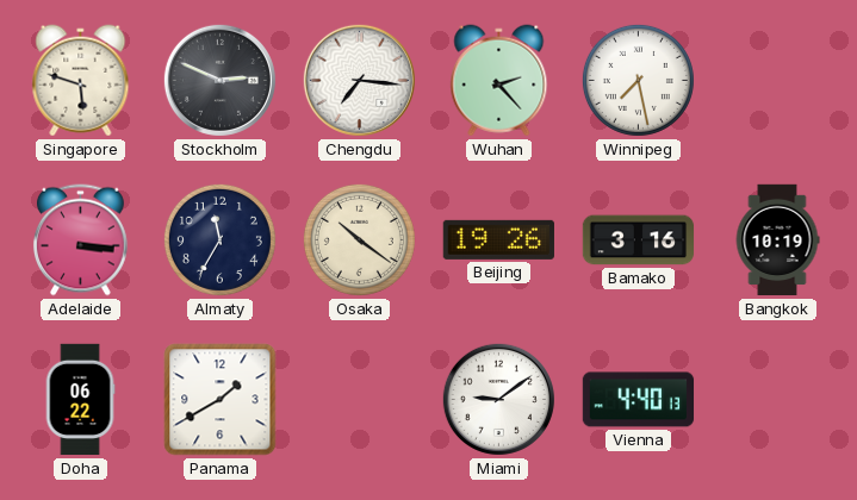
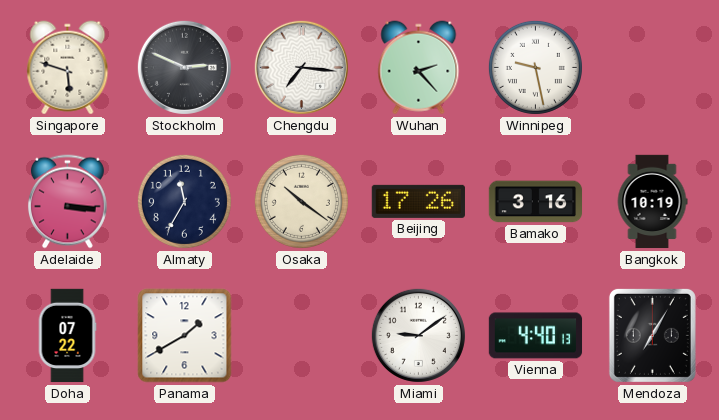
Winnipeg: 7:28 -> 9:28
Beijing: 19:26 -> 17:26
Doha: 06:22 -> 07:22
Mendoza: none -> 7:05
